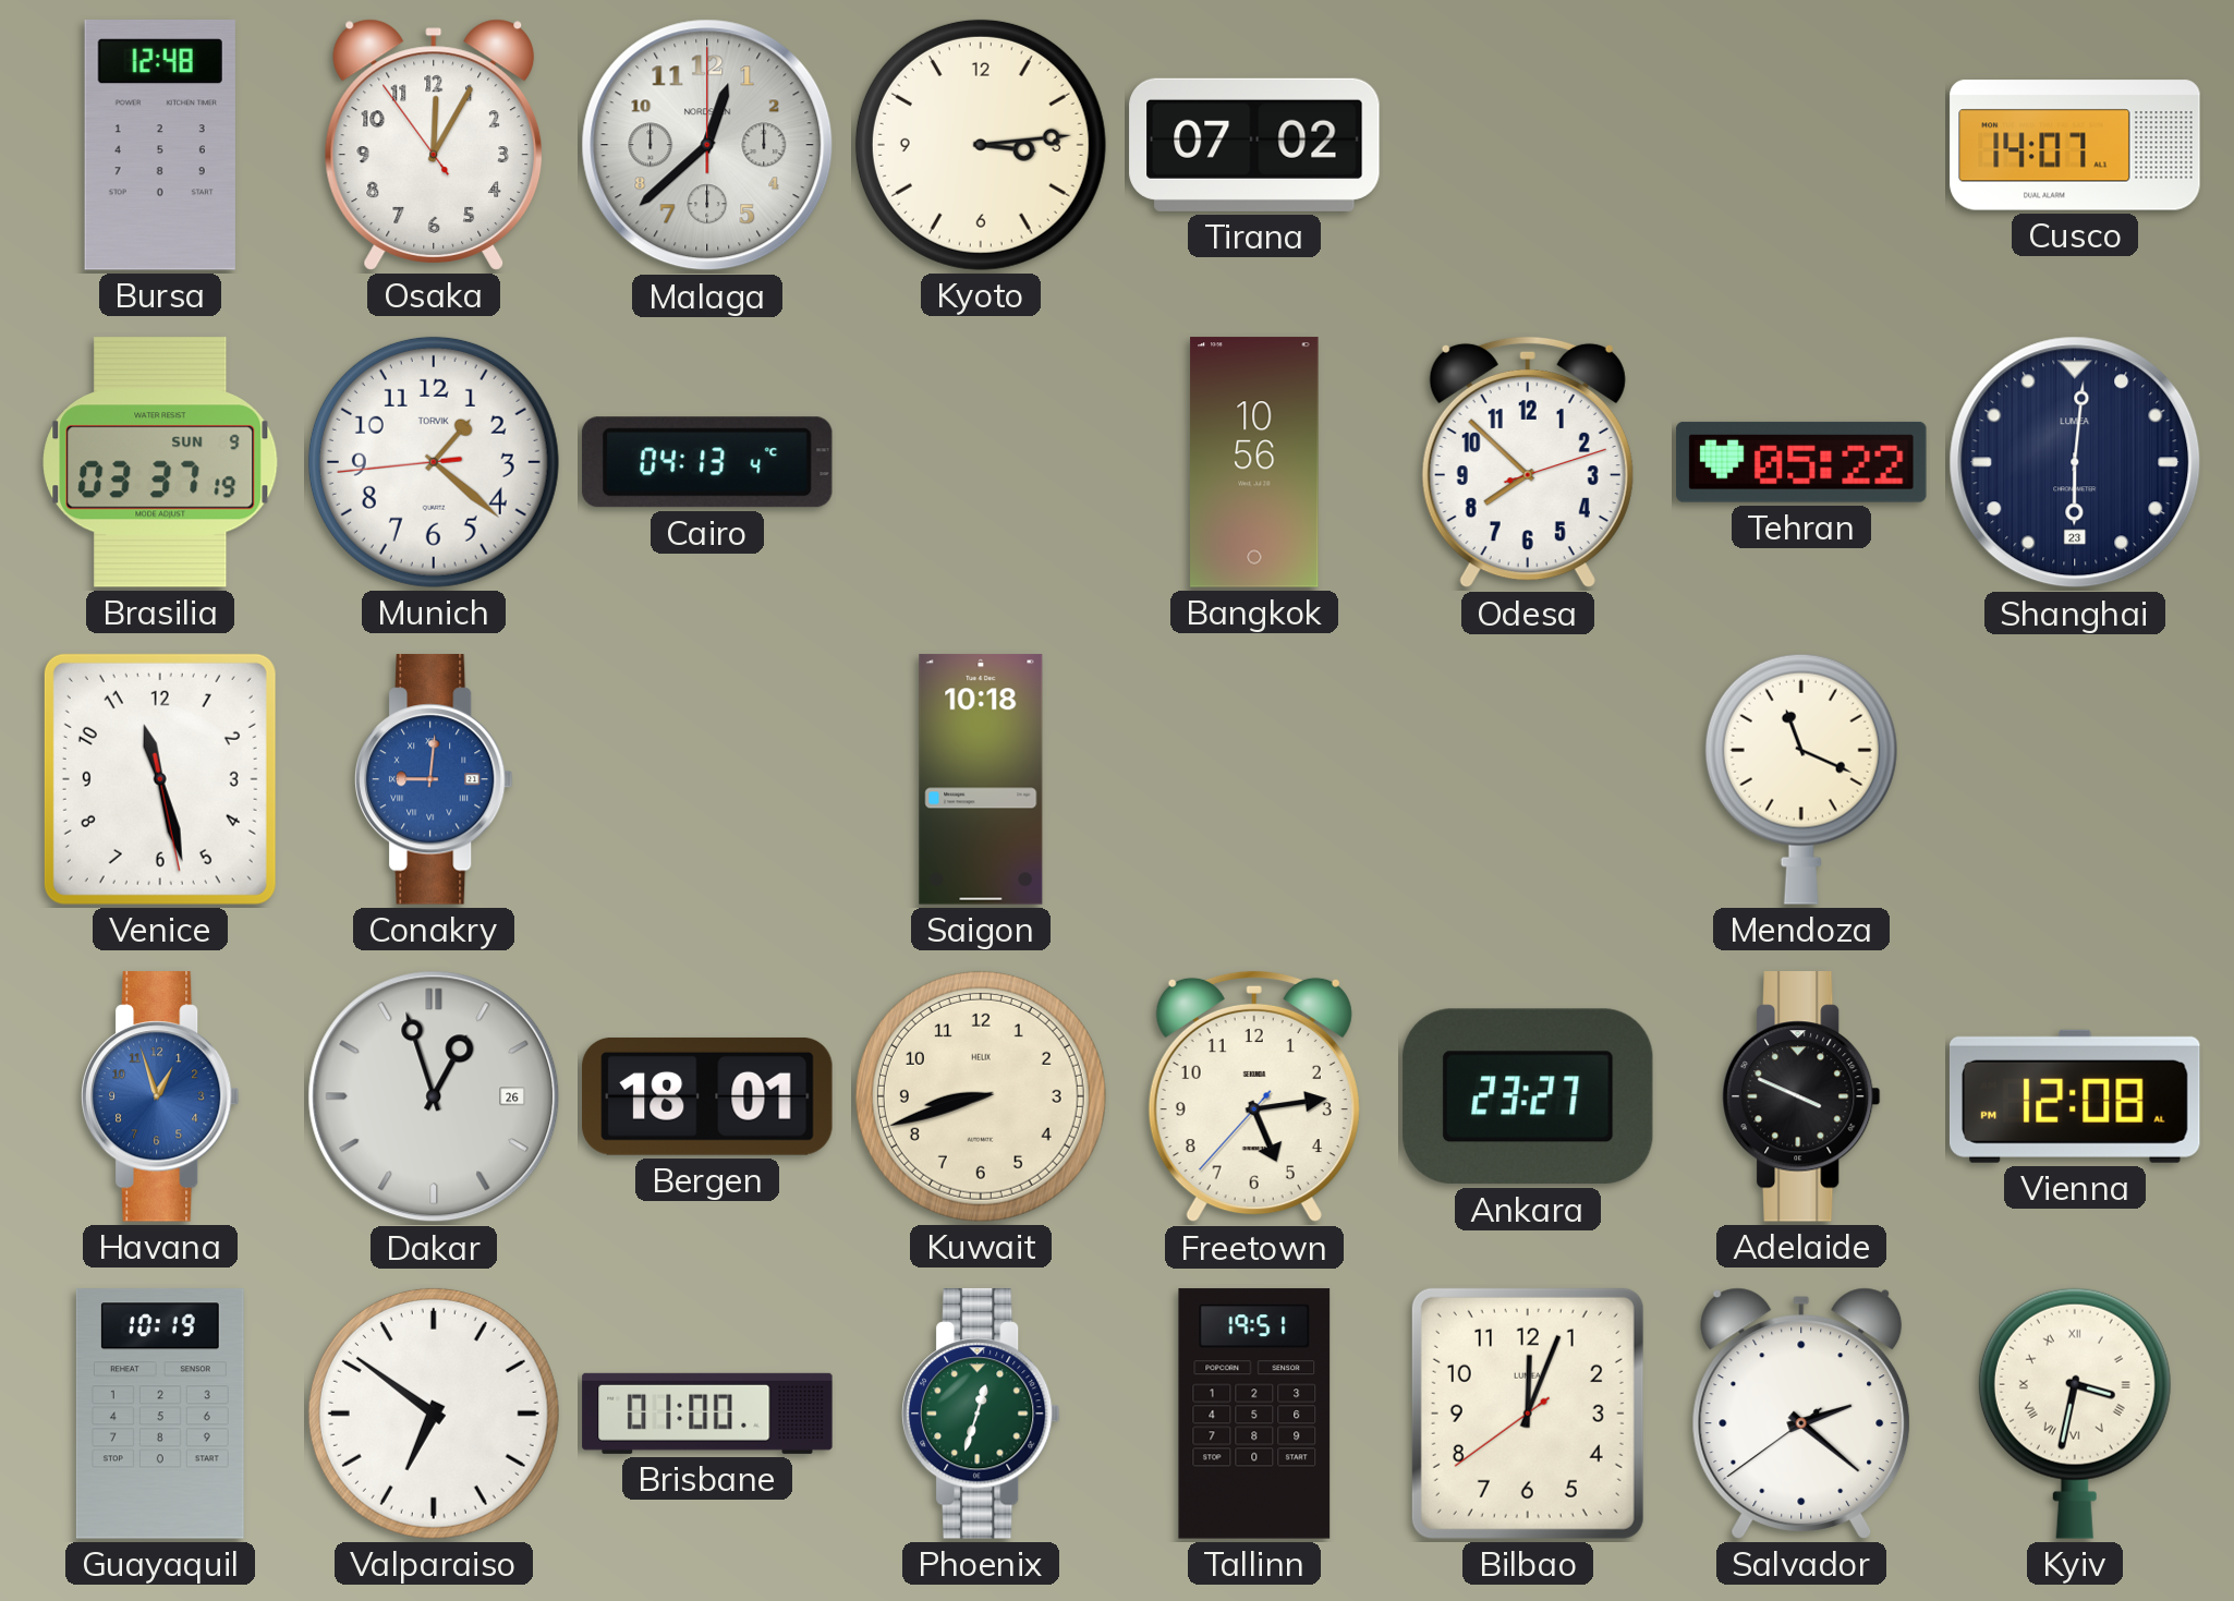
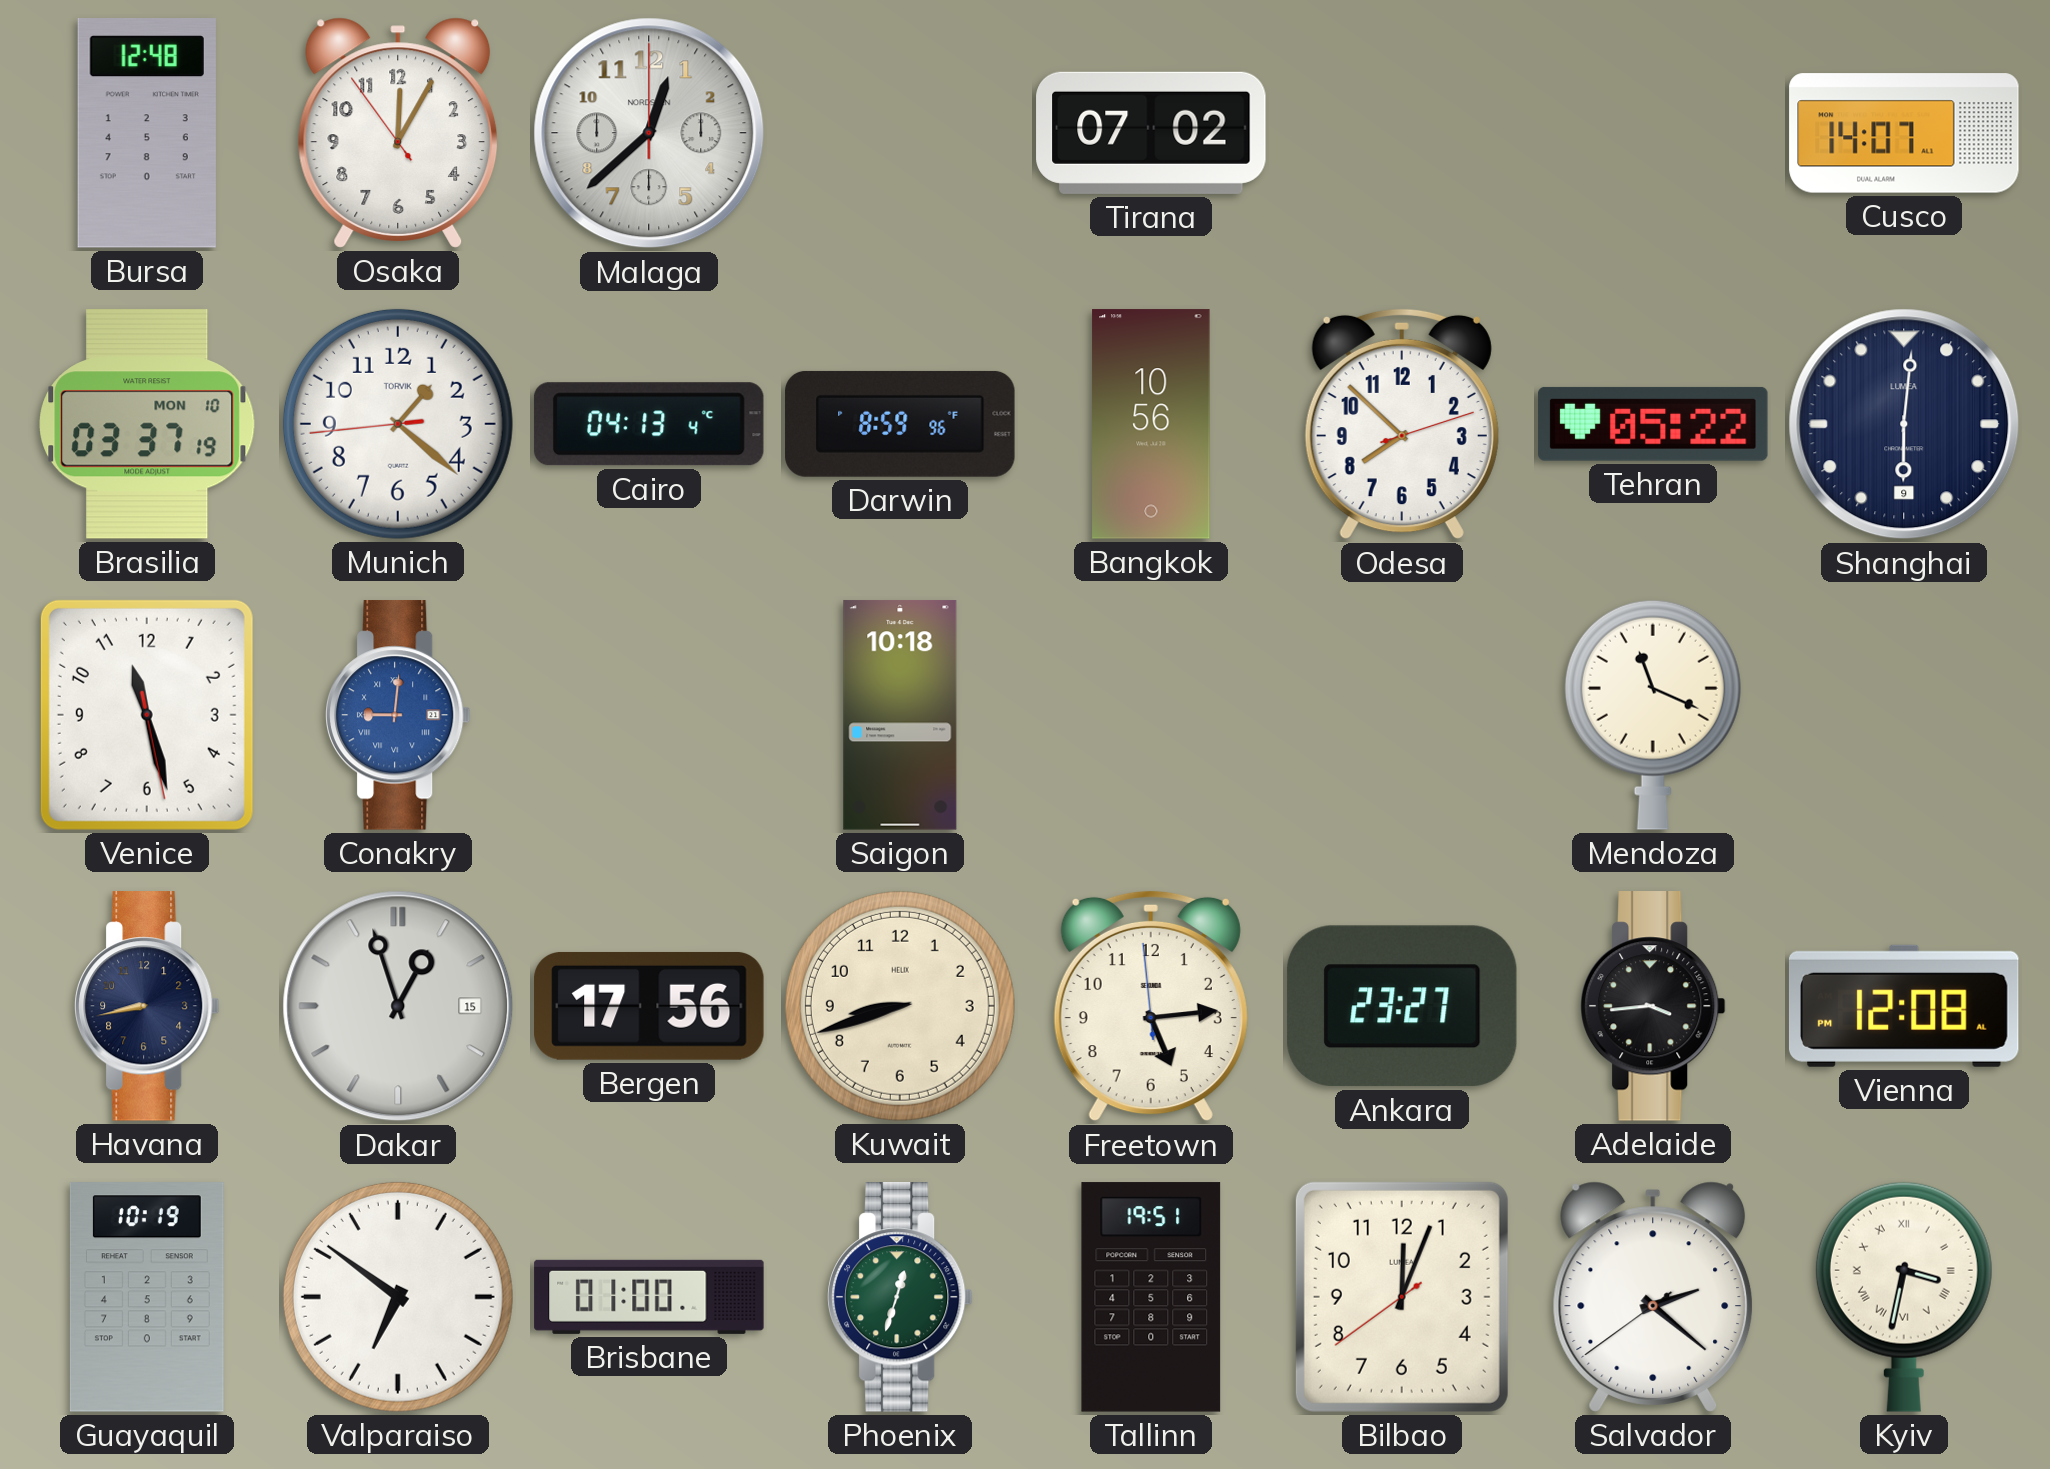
Kyoto: 3:14 -> none
Brasilia date: SUN 9 -> MON 10
Darwin: none -> 8:59
Shanghai date: 23 -> 9
Havana: 12:57 -> 8:43
Havana dial: blue -> navy
Dakar date: 26 -> 15
Bergen: 18:01 -> 17:56
Freetown: 5:13:37 -> 5:13:59
Adelaide: 3:49 -> 3:44
